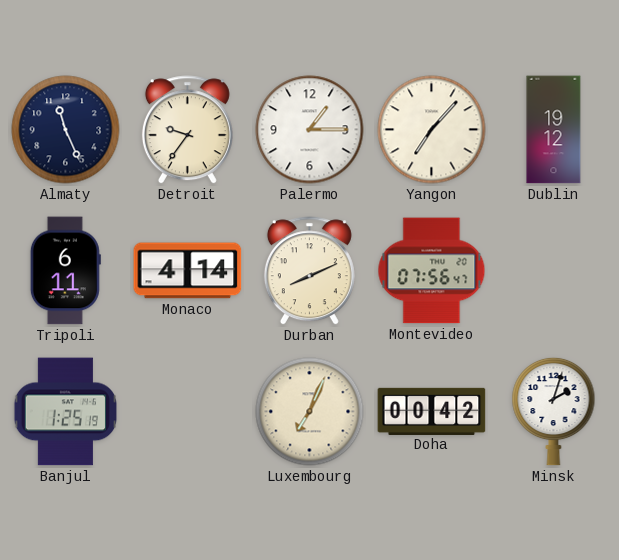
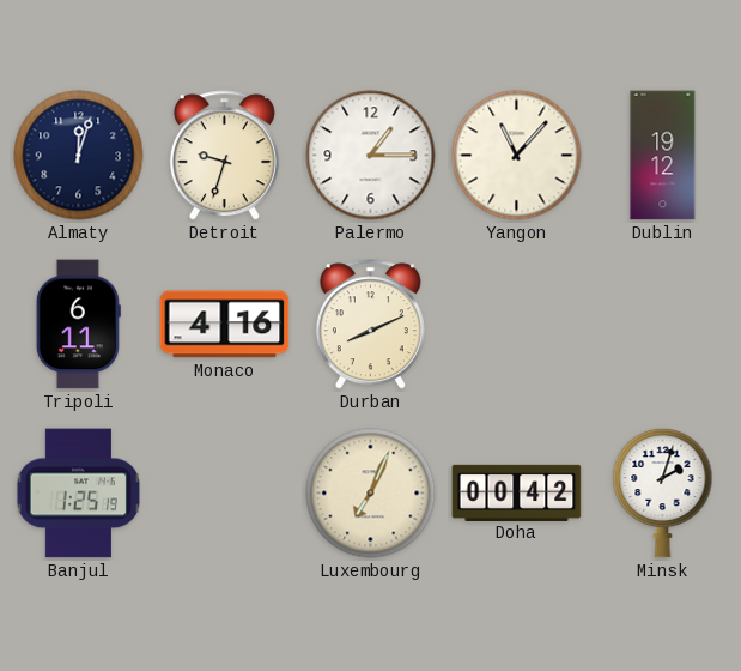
Almaty: 11:26 -> 12:03
Detroit: 9:36 -> 9:33
Yangon: 7:07 -> 11:07
Monaco: 4:14 -> 4:16
Montevideo: 07:56 -> none
